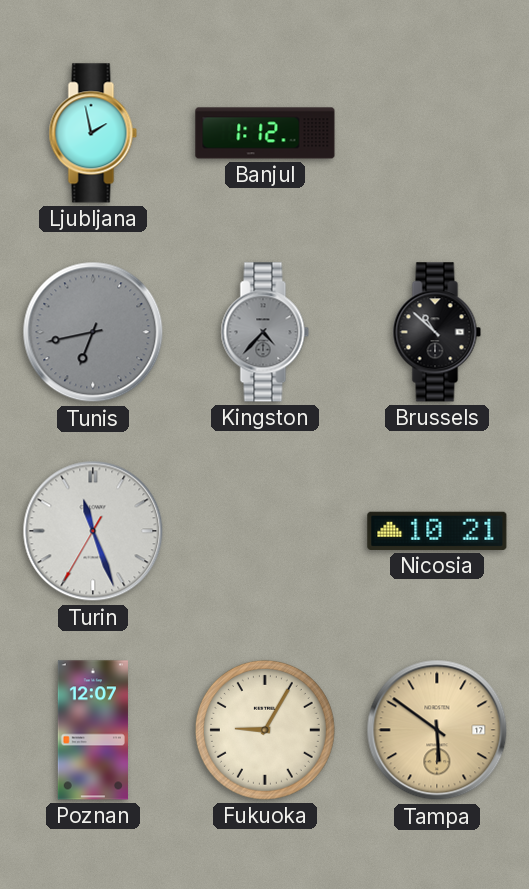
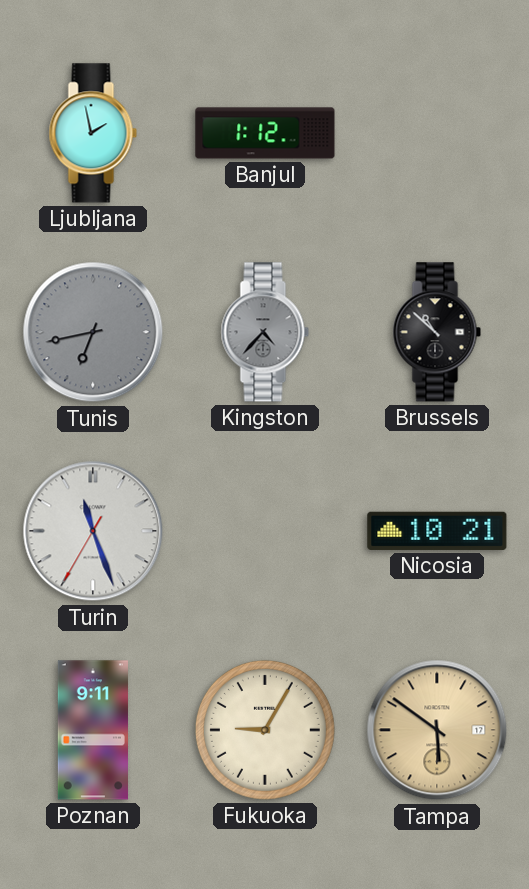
Poznan: 12:07 -> 9:11
